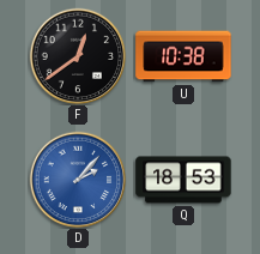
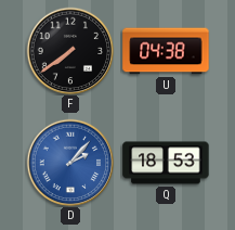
F: 12:39 -> 7:39
U: 10:38 -> 04:38
